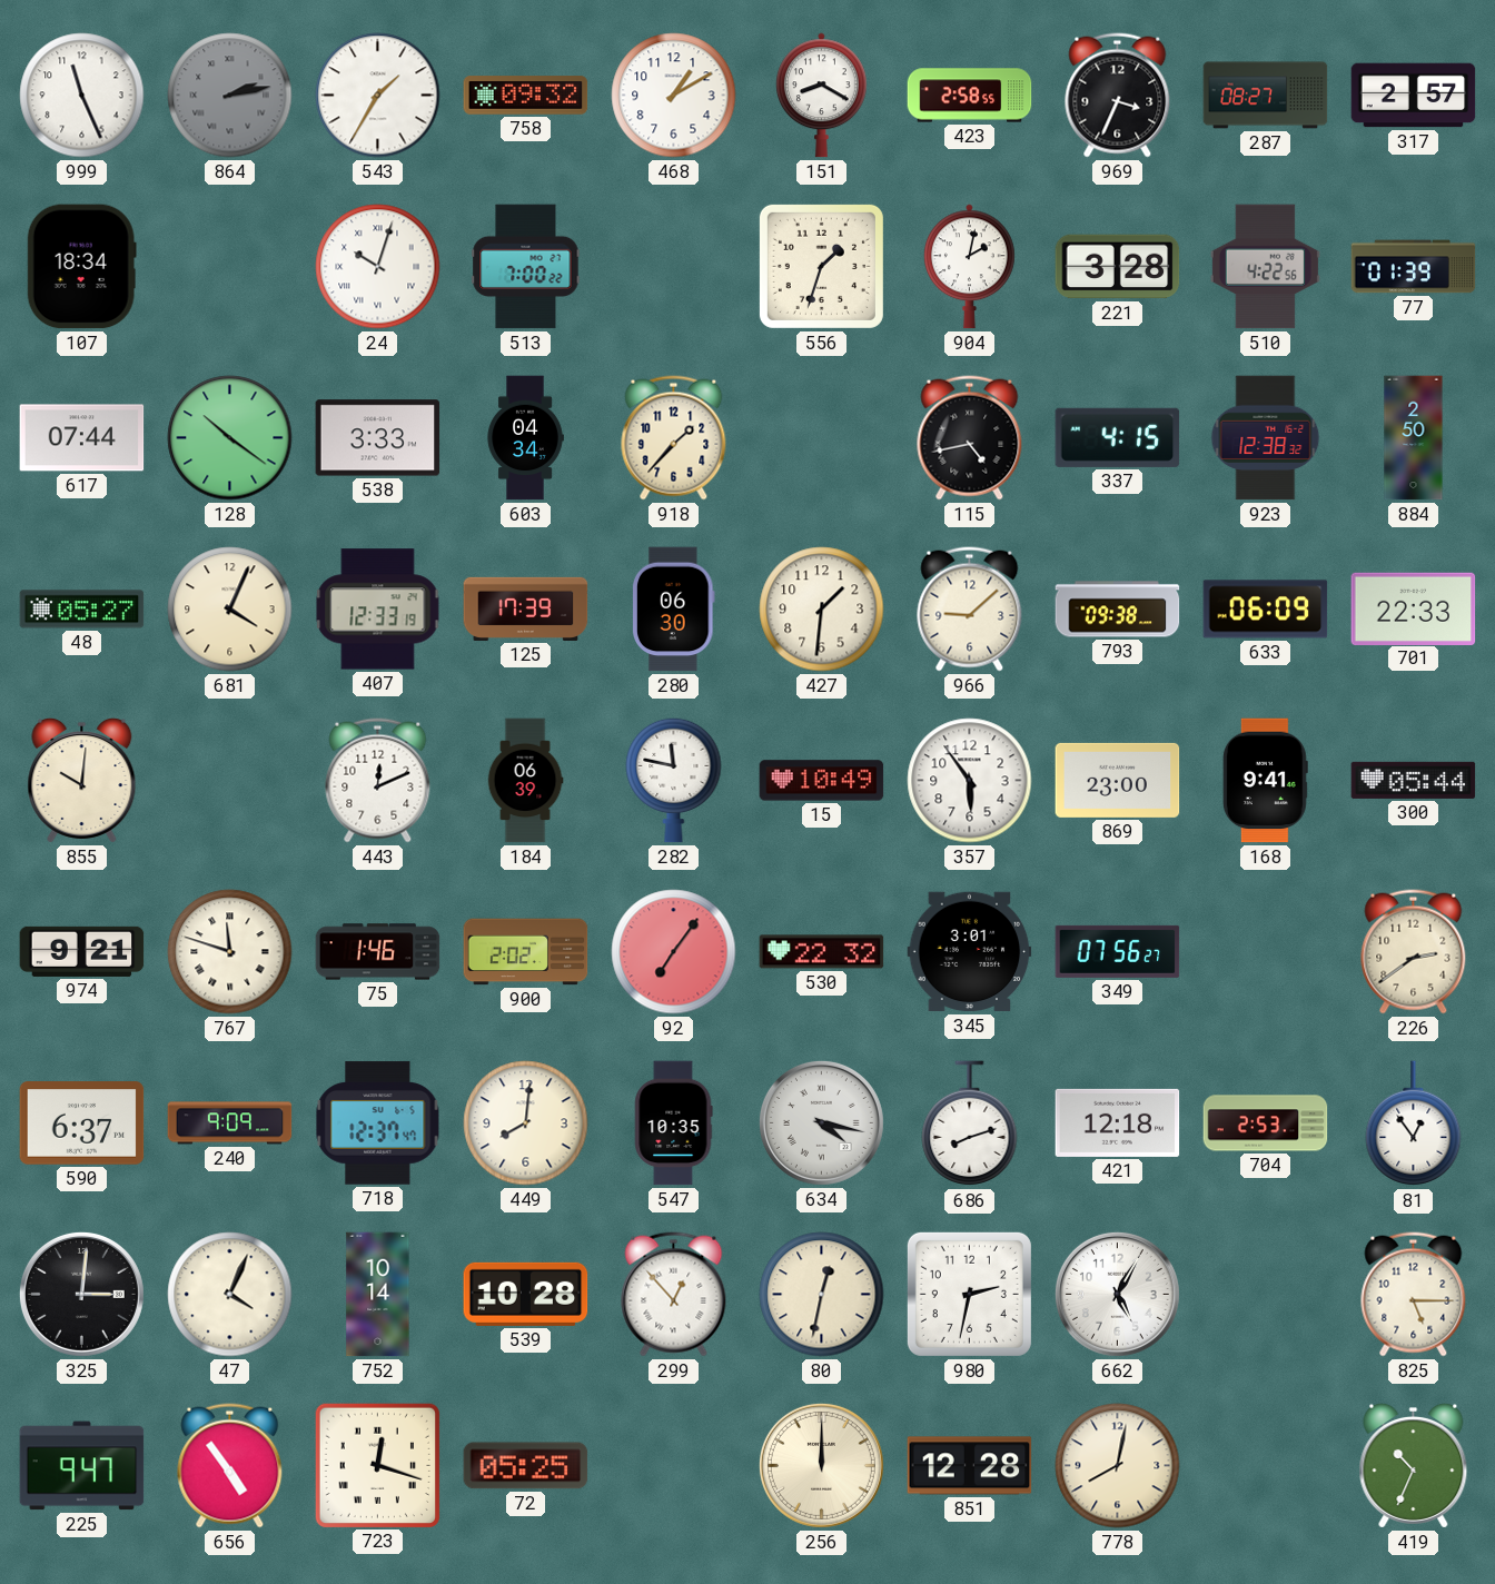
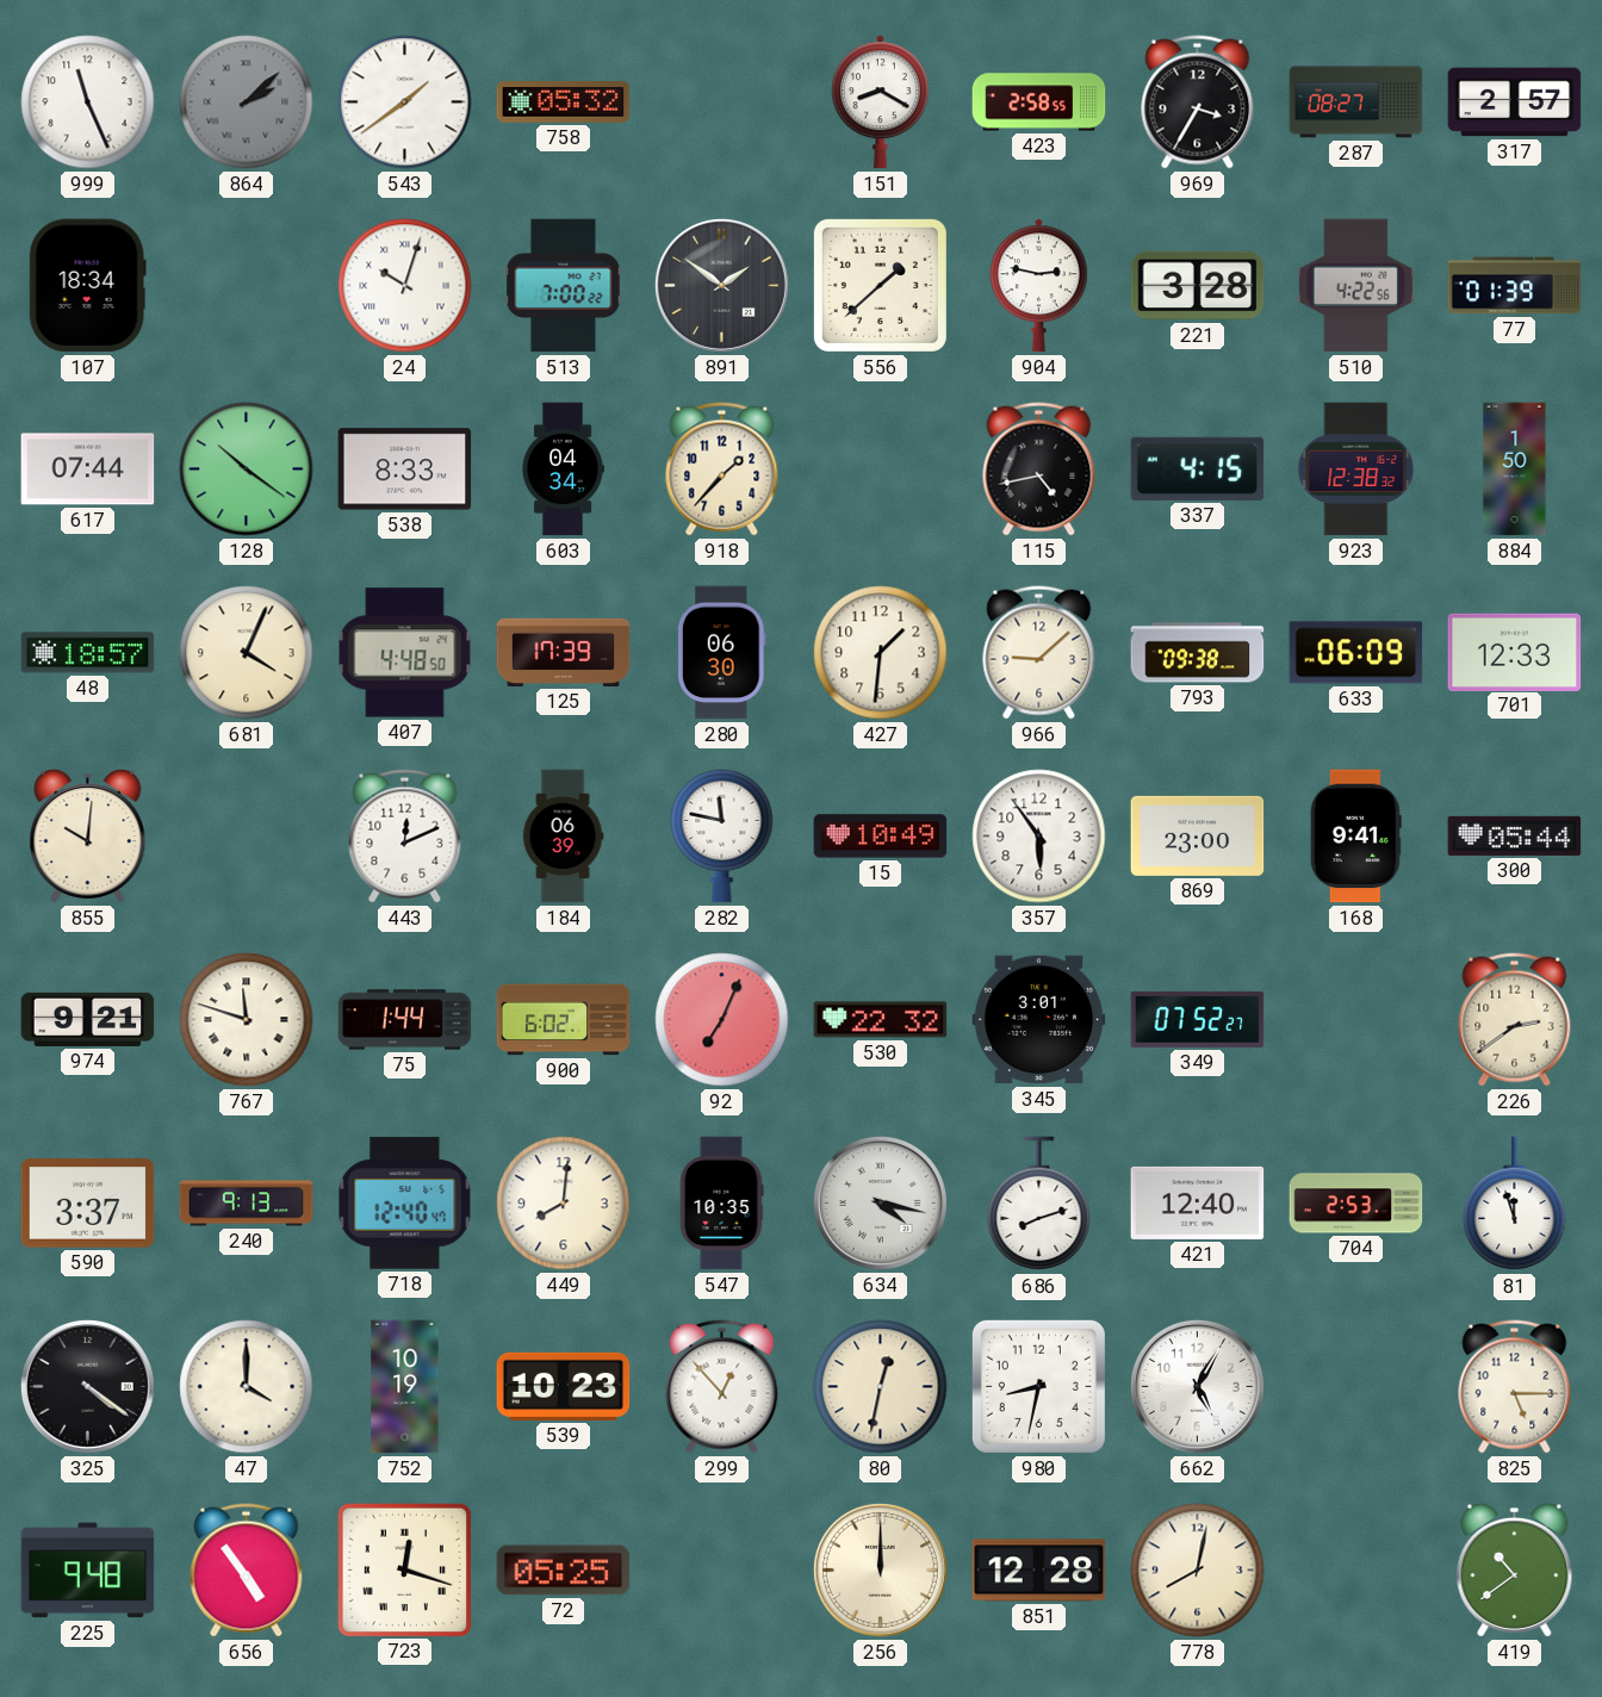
864: 2:13 -> 2:08
543: 1:35 -> 1:39
758: 09:32 -> 05:32
468: 1:10 -> none
969: 3:34 -> 3:35
891: none -> 1:51
556: 1:33 -> 1:38
904: 2:02 -> 2:47
538: 3:33 -> 8:33
884: 2:50 -> 1:50
48: 05:27 -> 18:57
407: 12:33 -> 4:48
701: 22:33 -> 12:33
75: 1:46 -> 1:44
900: 2:02 -> 6:02
92: 7:06 -> 7:04
349: 07:56 -> 07:52
590: 6:37 -> 3:37
240: 9:09 -> 9:13
718: 12:37 -> 12:40
421: 12:18 -> 12:40
81: 12:54 -> 11:57
325: 3:01 -> 4:21
47: 4:04 -> 4:00
752: 10:14 -> 10:19
539: 10:28 -> 10:23
980: 2:32 -> 8:32
225: 9:47 -> 9:48
419: 10:34 -> 10:39
